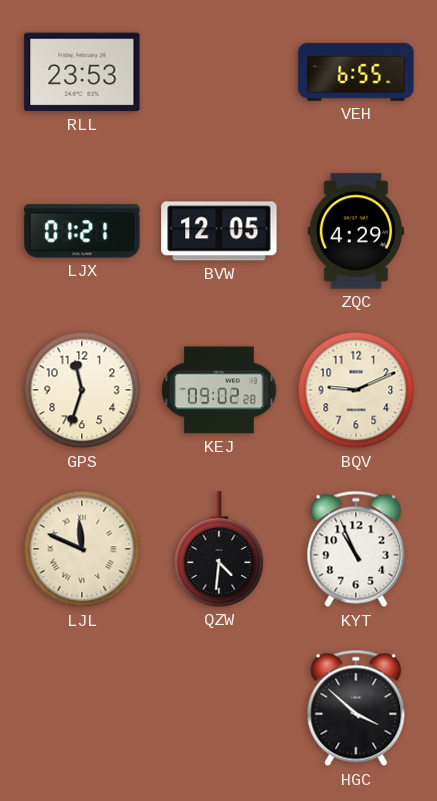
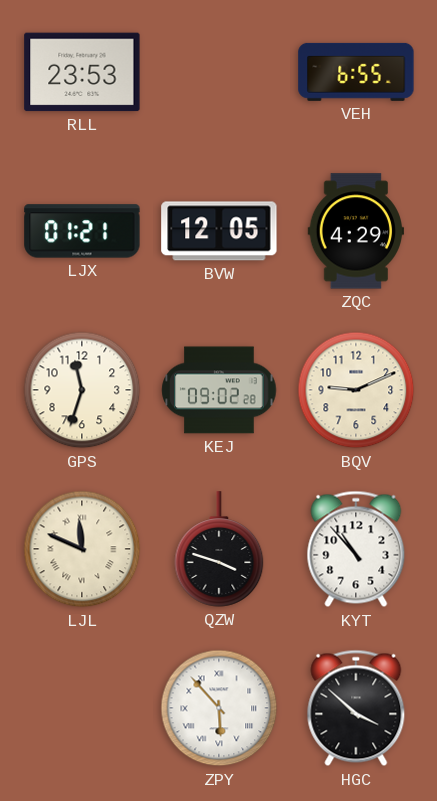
QZW: 4:31 -> 3:48
KYT: 10:56 -> 10:53
ZPY: none -> 5:53
